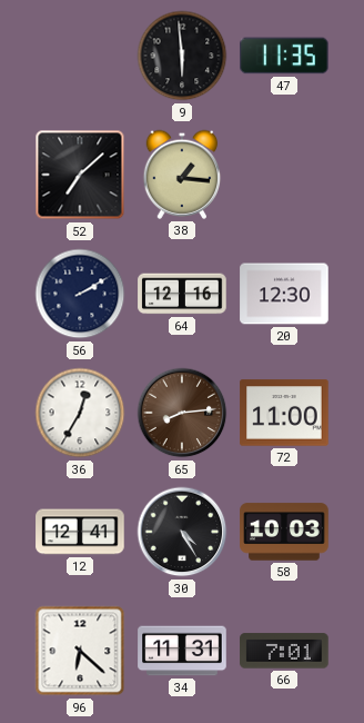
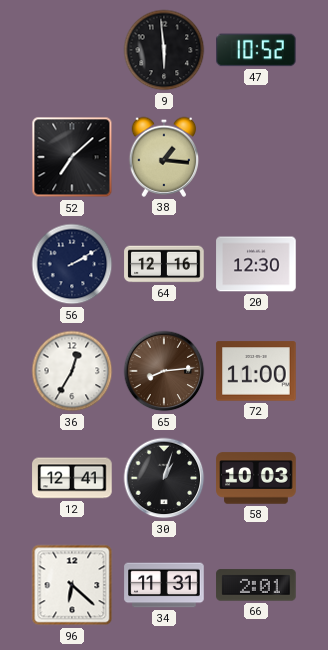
47: 11:35 -> 10:52
30: 4:25 -> 1:03
66: 7:01 -> 2:01
